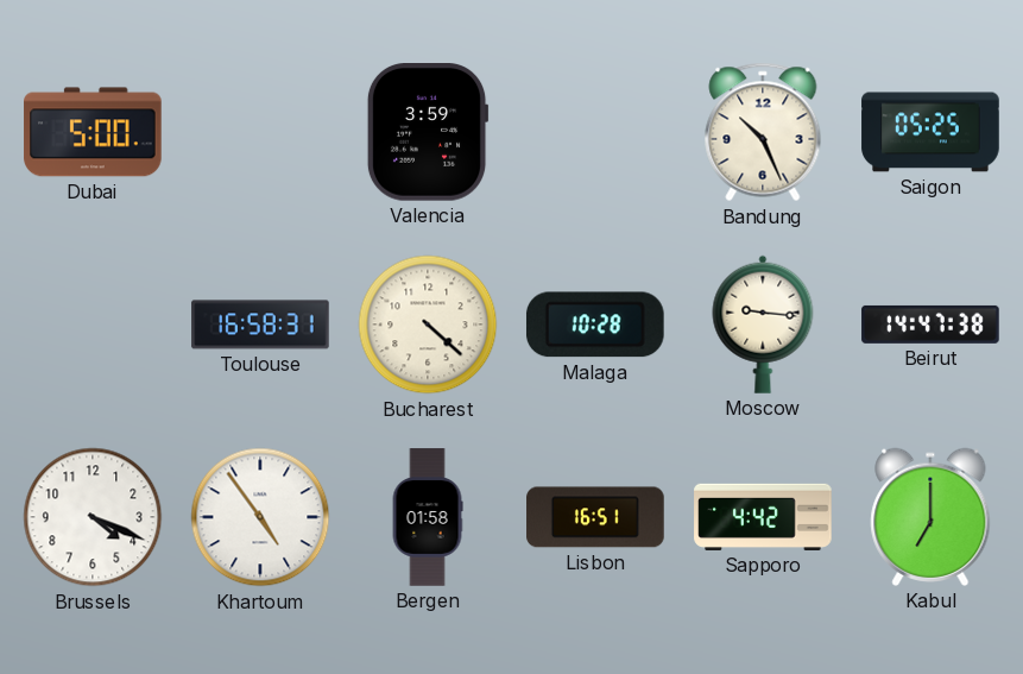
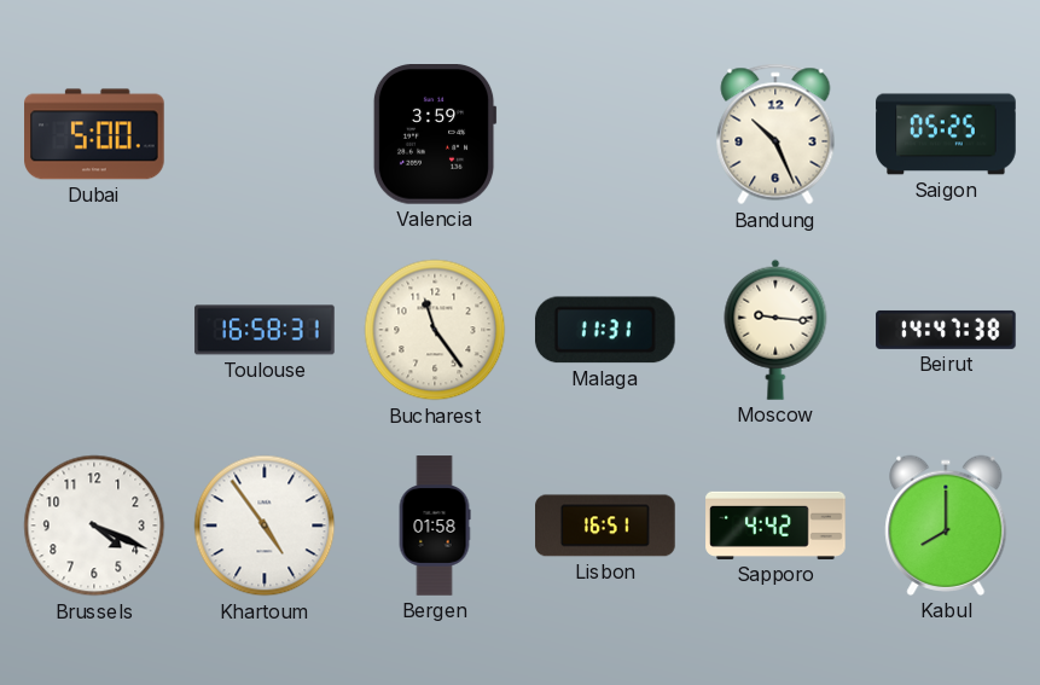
Bucharest: 4:22 -> 11:24
Malaga: 10:28 -> 11:31
Kabul: 7:00 -> 8:00
